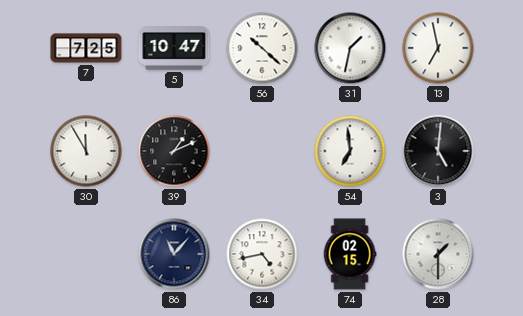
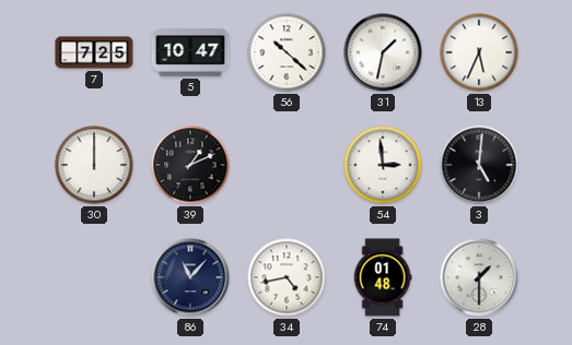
13: 6:58 -> 5:34
30: 11:55 -> 12:00
54: 6:59 -> 2:59
74: 02:15 -> 01:48
